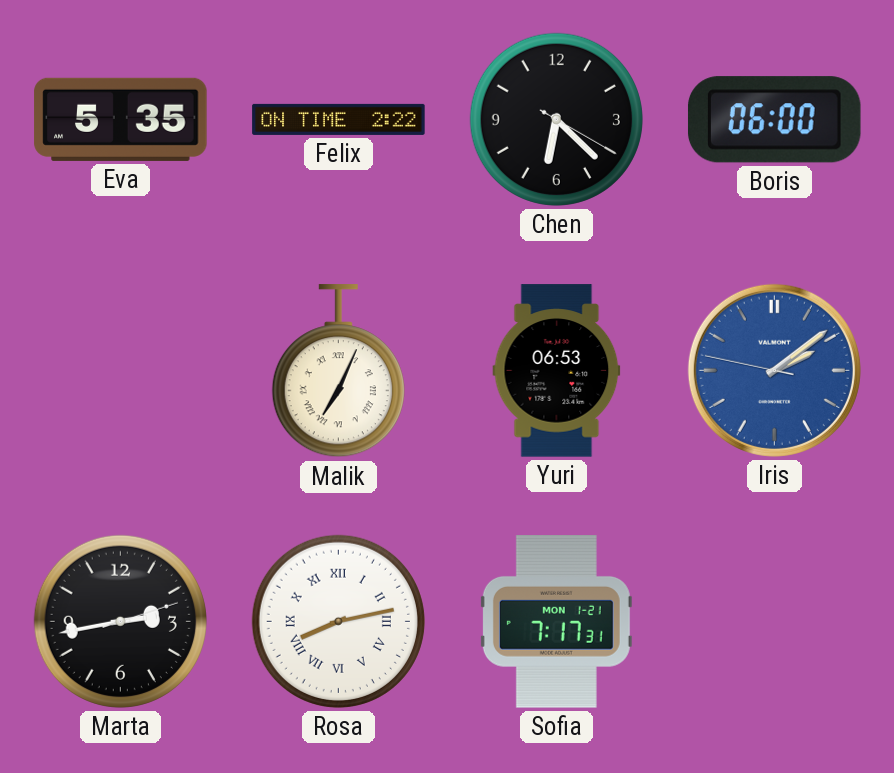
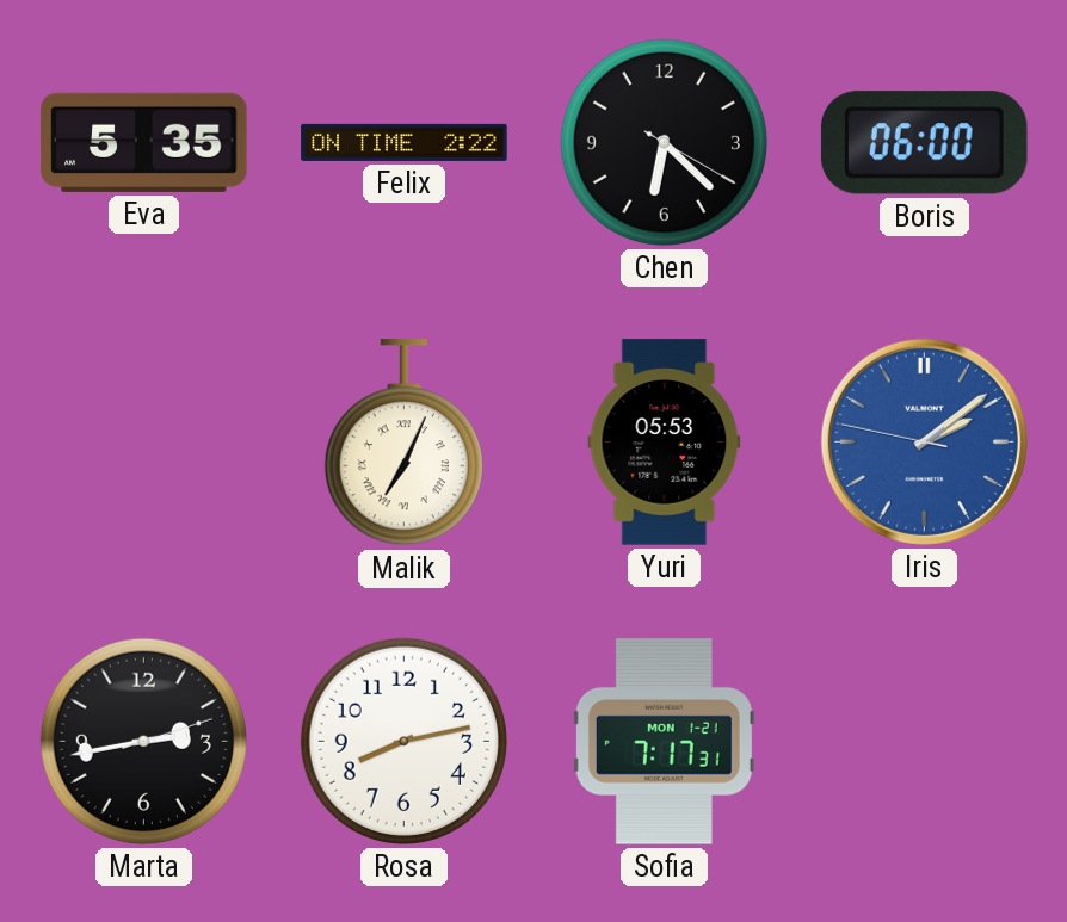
Yuri: 06:53 -> 05:53
Rosa numerals: Roman -> Arabic
